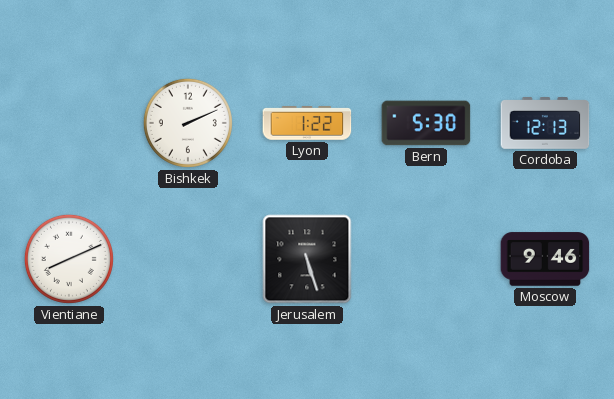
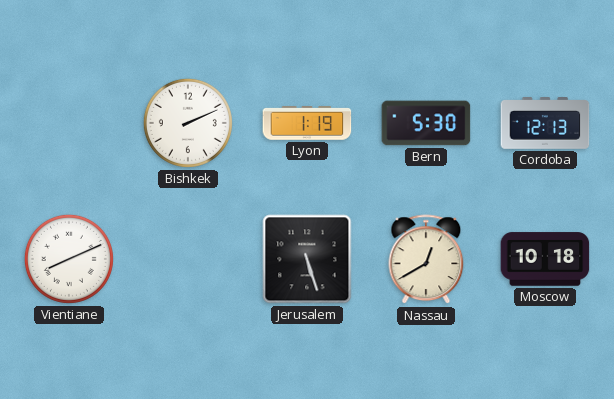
Lyon: 1:22 -> 1:19
Nassau: none -> 12:40
Moscow: 9:46 -> 10:18
